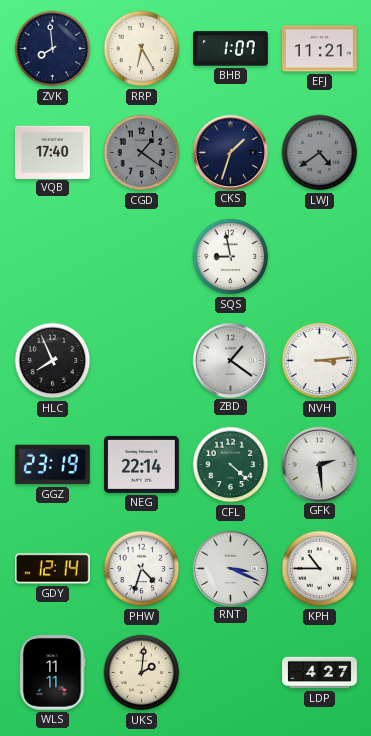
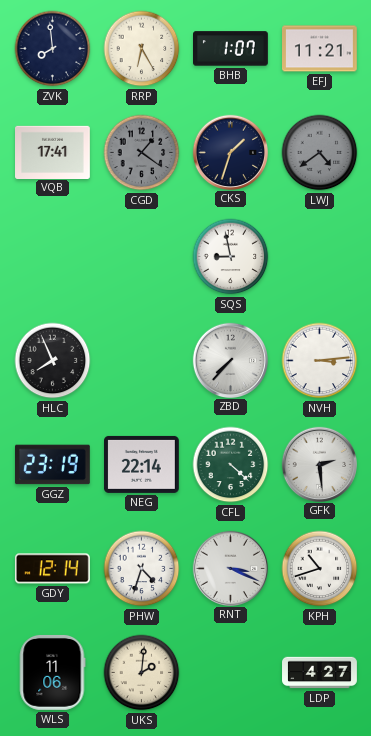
VQB: 17:40 -> 17:41
ZBD: 1:21 -> 7:37
KPH: 10:45 -> 10:42
WLS: 11:11 -> 11:06
